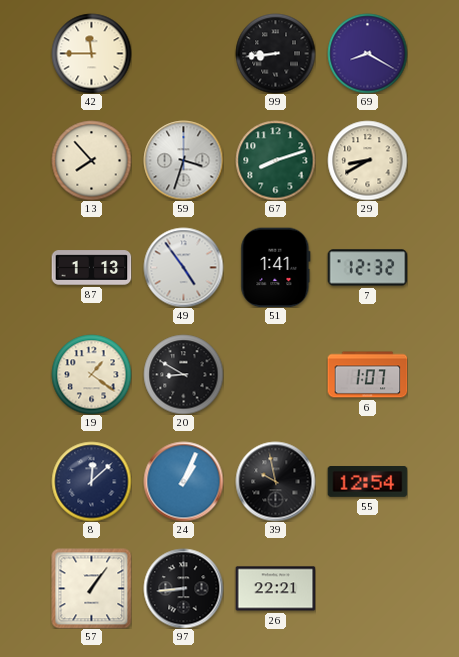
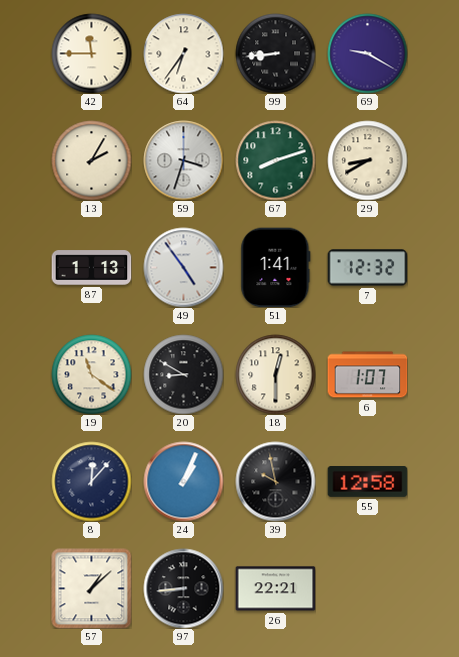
64: none -> 6:36
69: 8:20 -> 9:20
13: 7:53 -> 2:05
19: 1:21 -> 11:21
18: none -> 12:30
8: 12:08 -> 12:07
55: 12:54 -> 12:58
57: 1:06 -> 1:08
